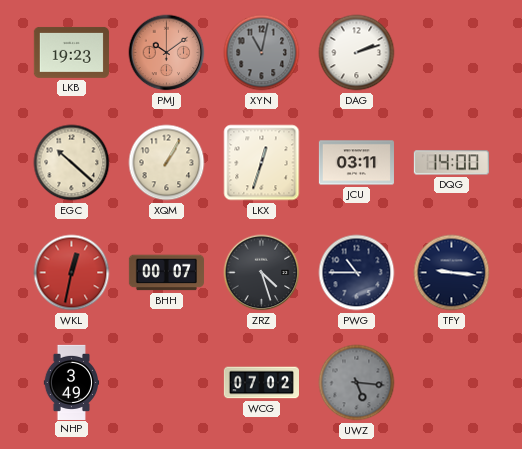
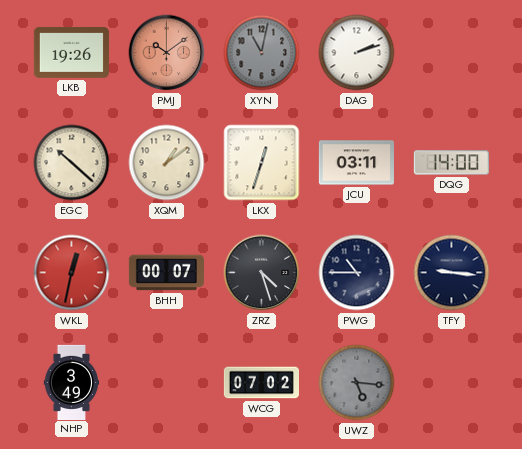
LKB: 19:23 -> 19:26
XQM: 1:05 -> 1:09
